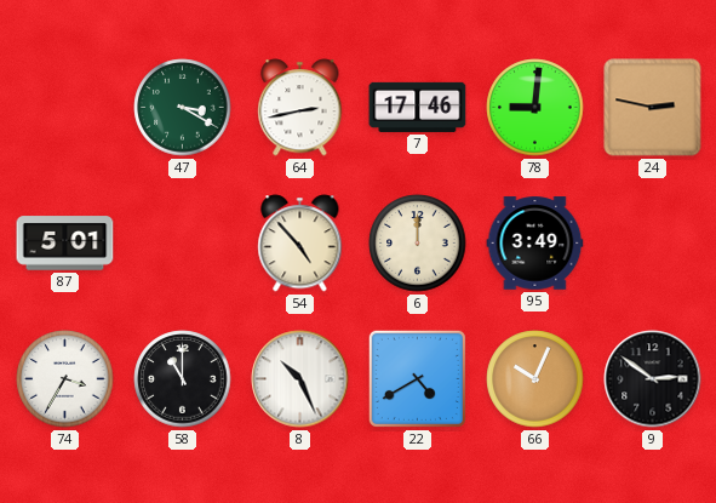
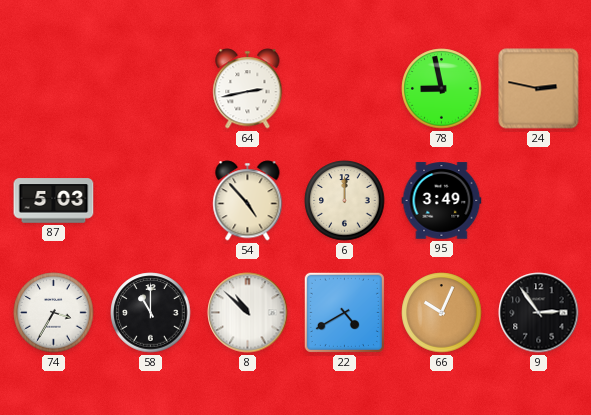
47: 3:20 -> none
7: 17:46 -> none
78: 9:01 -> 8:58
87: 5:01 -> 5:03
8: 10:26 -> 10:52
9: 2:51 -> 2:54
